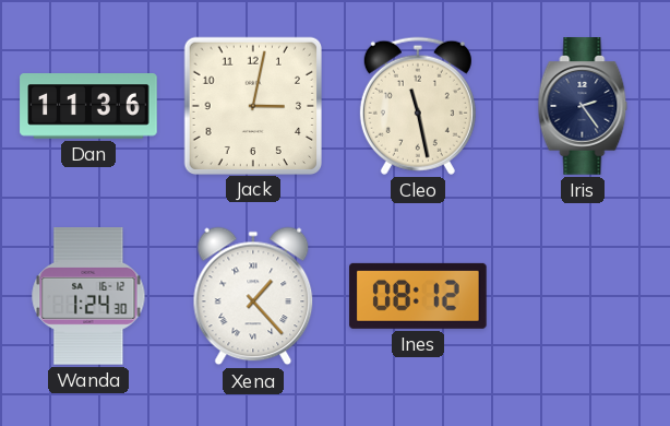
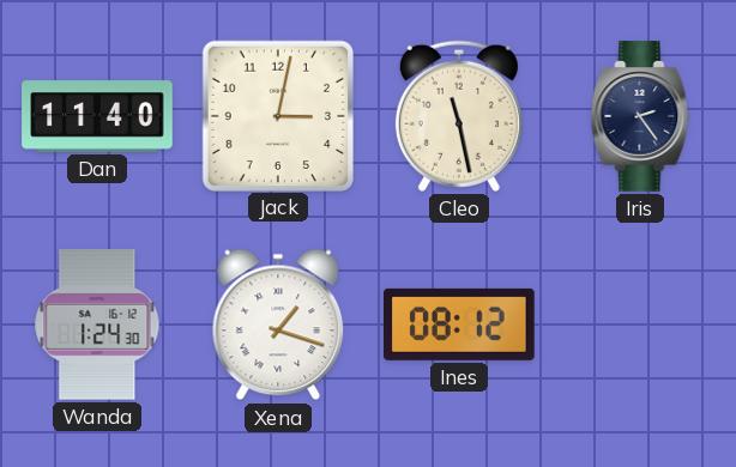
Dan: 11:36 -> 11:40
Xena: 1:23 -> 1:18
